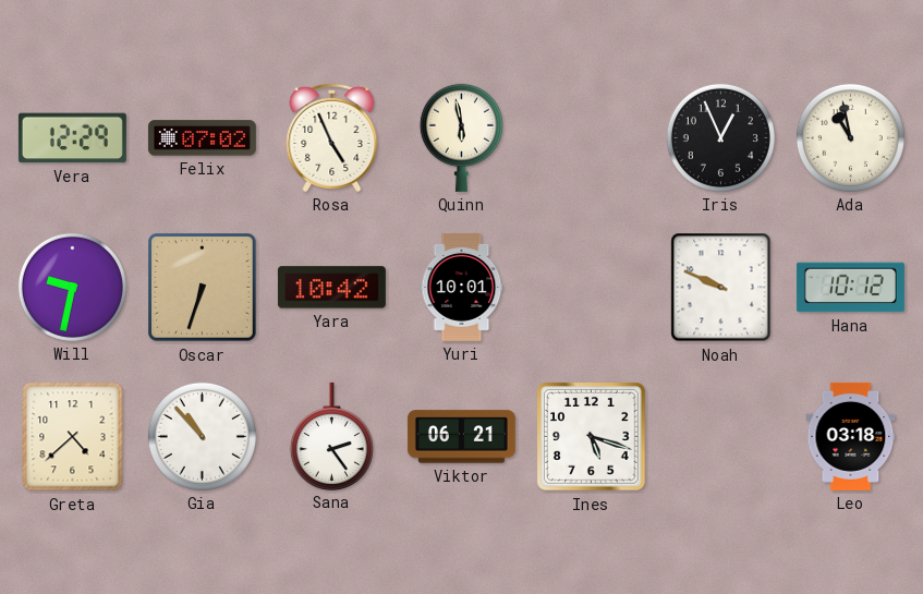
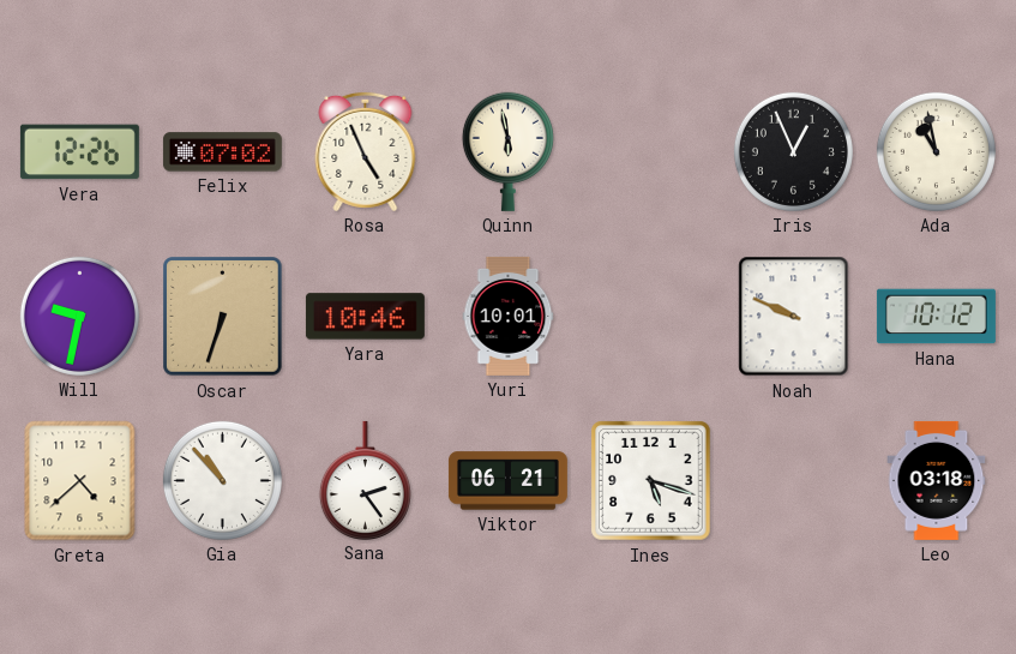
Vera: 12:29 -> 12:26
Yara: 10:42 -> 10:46
